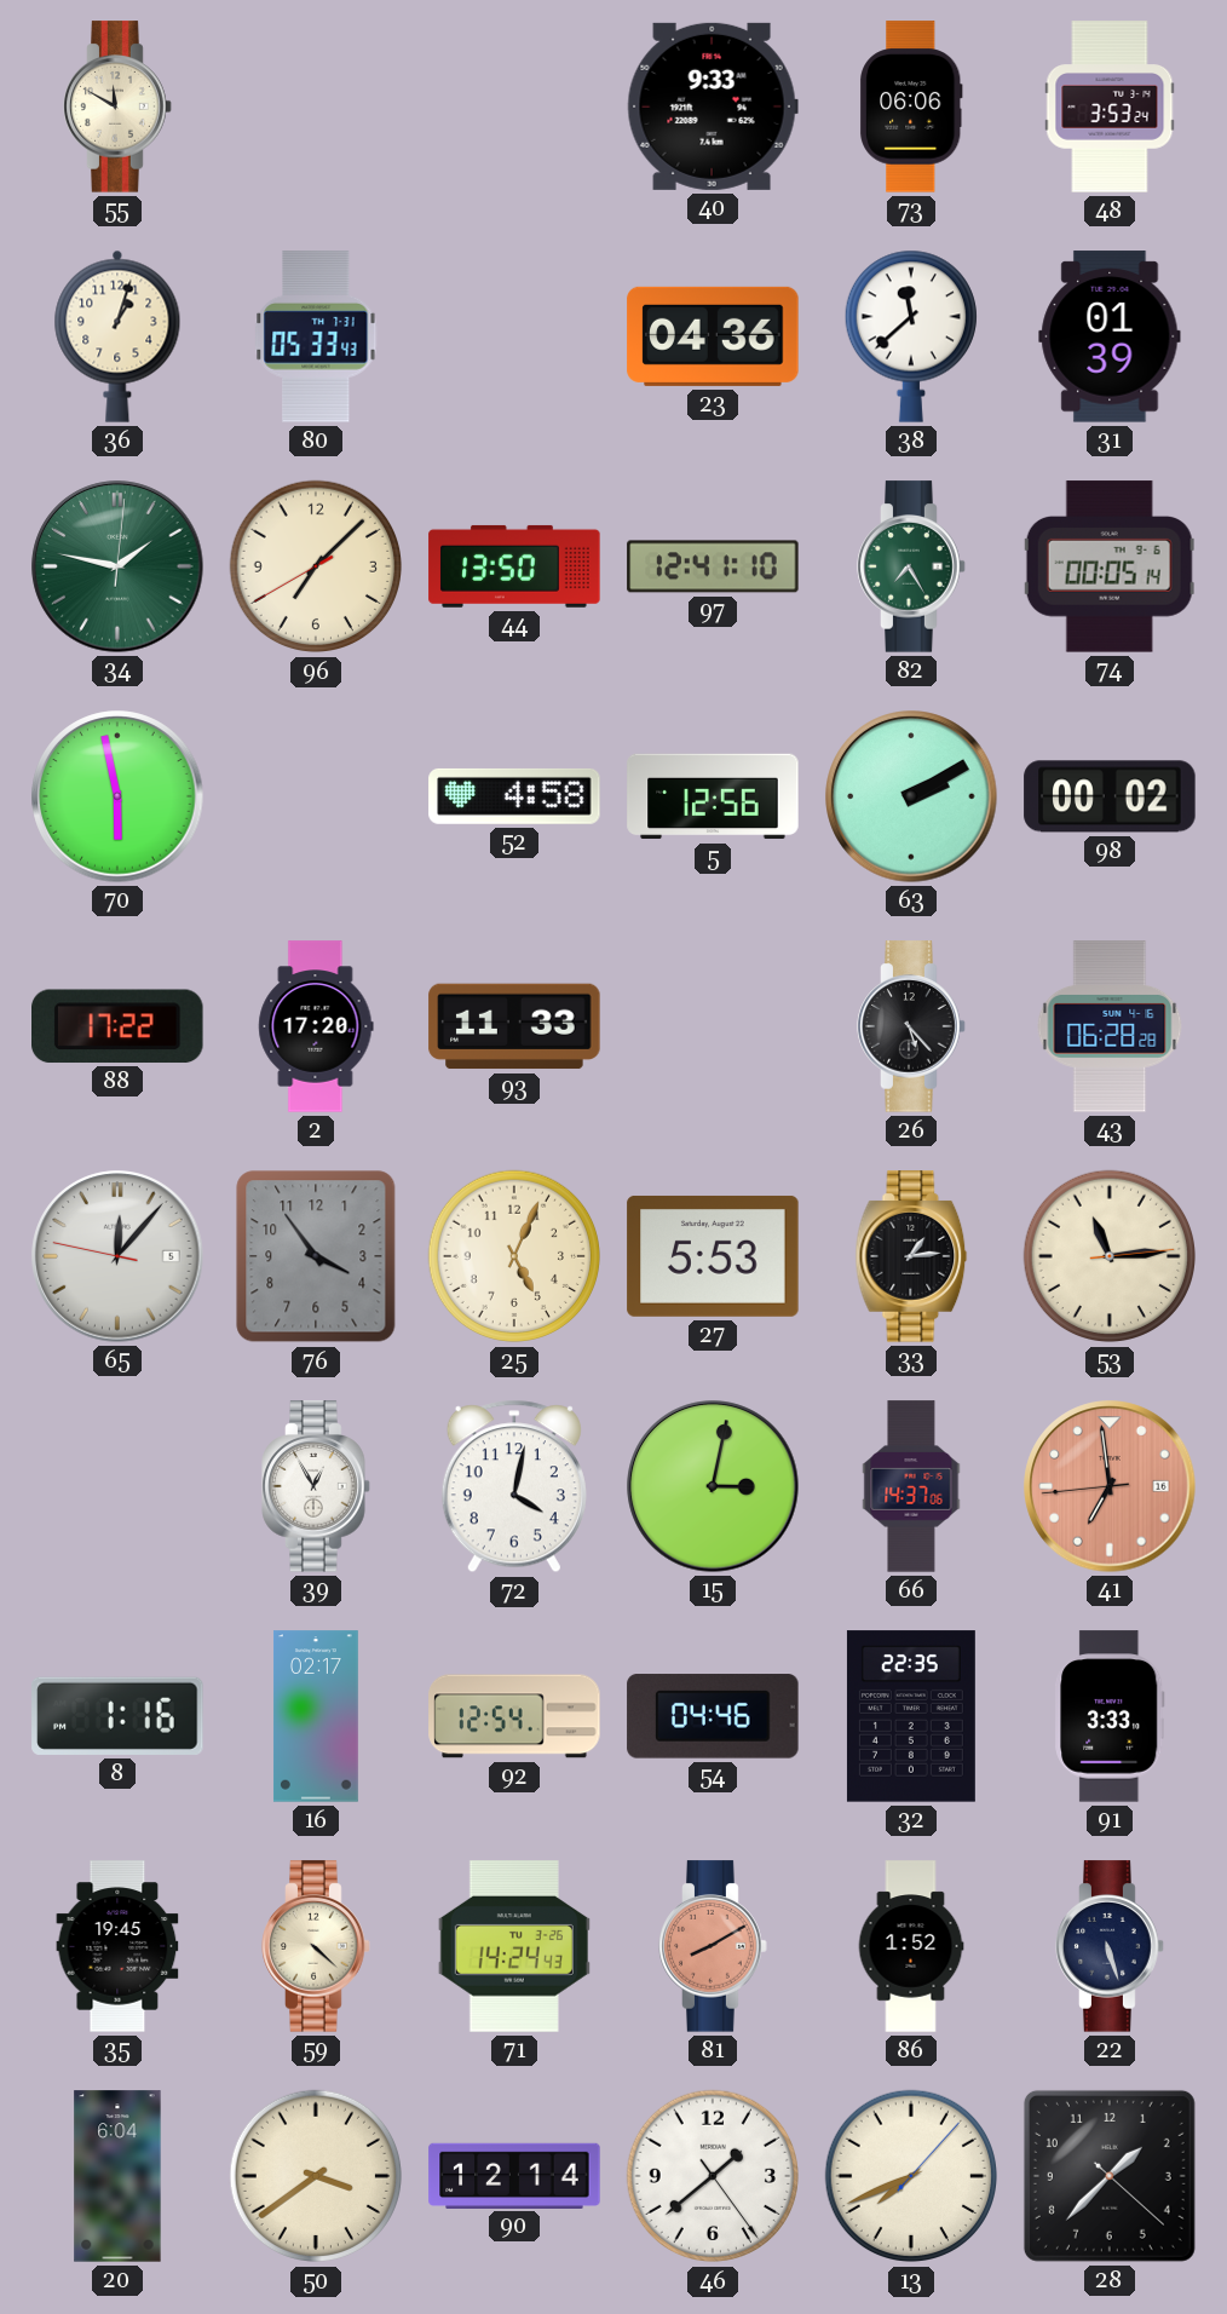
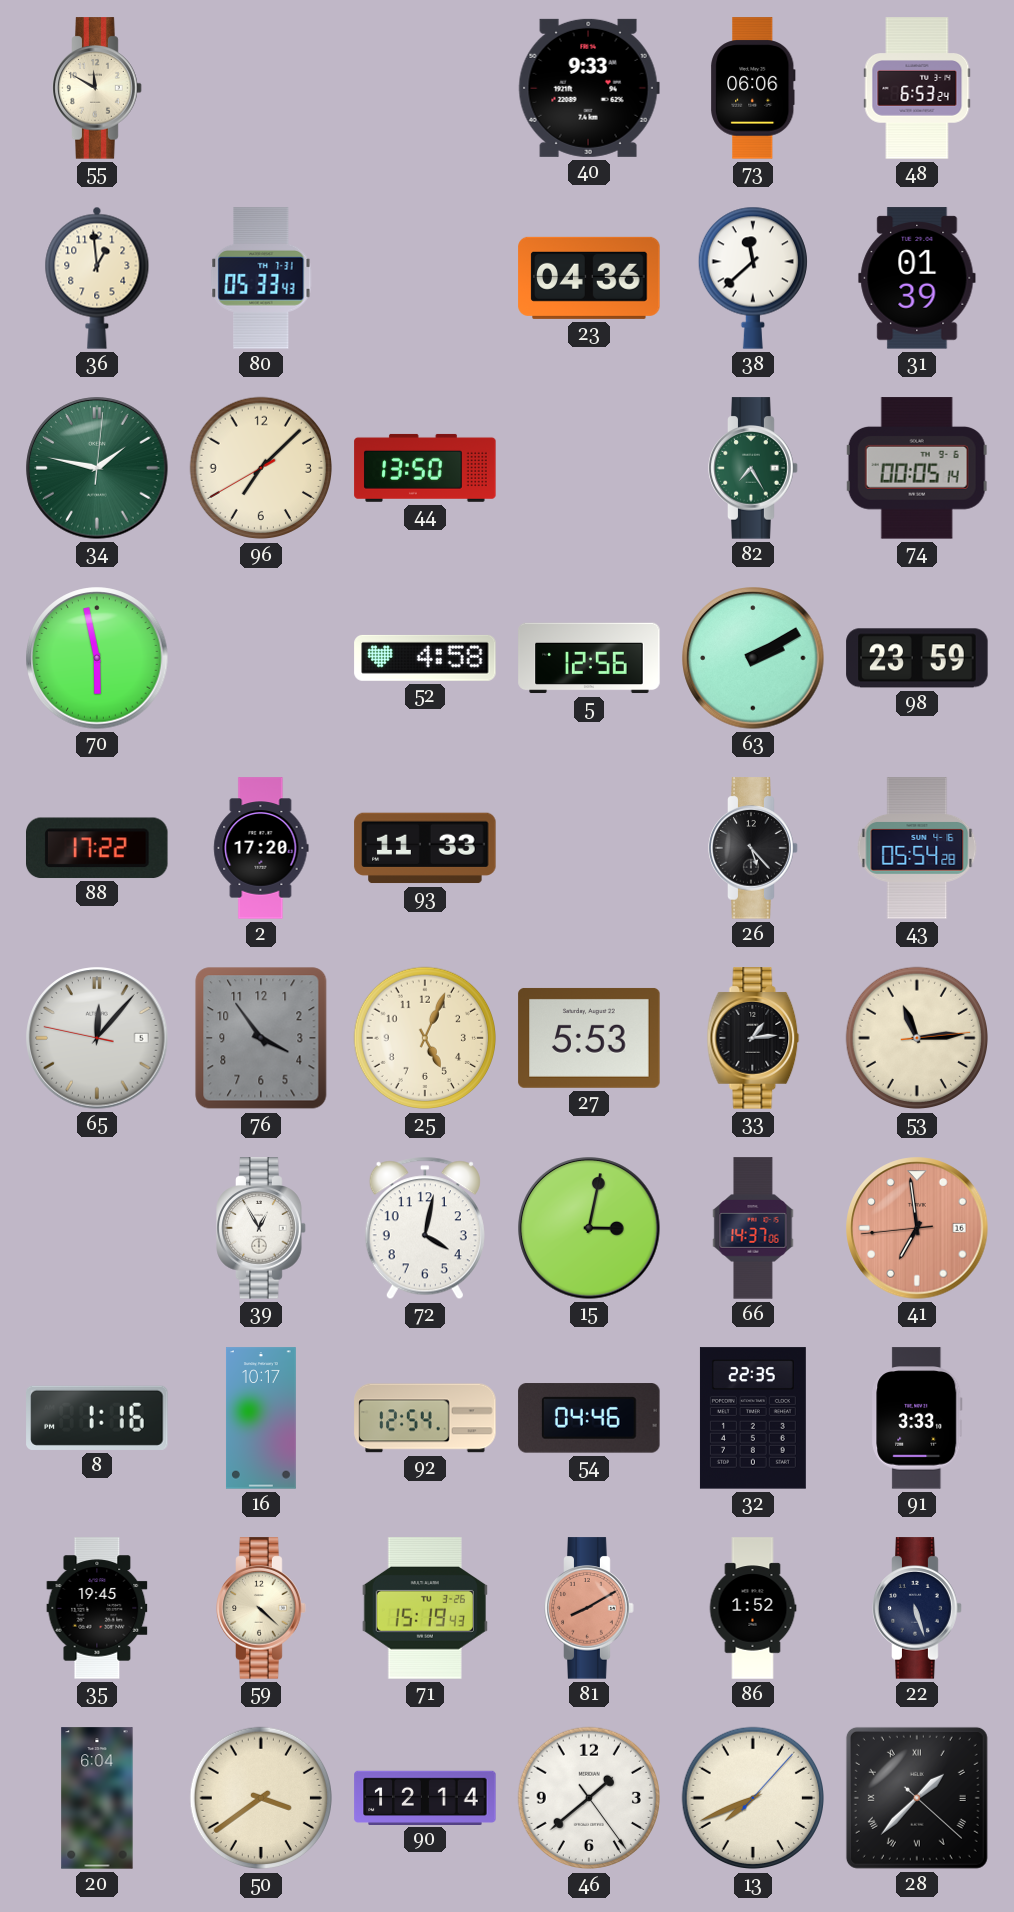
48: 3:53 -> 6:53
36: 1:03 -> 12:59
97: 12:41 -> none
98: 00:02 -> 23:59
43: 06:28 -> 05:54
16: 02:17 -> 10:17
71: 14:24 -> 15:19
28 numerals: Arabic -> Roman
